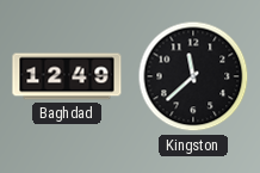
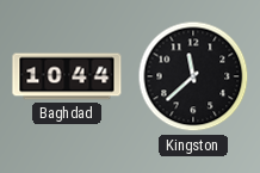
Baghdad: 12:49 -> 10:44
